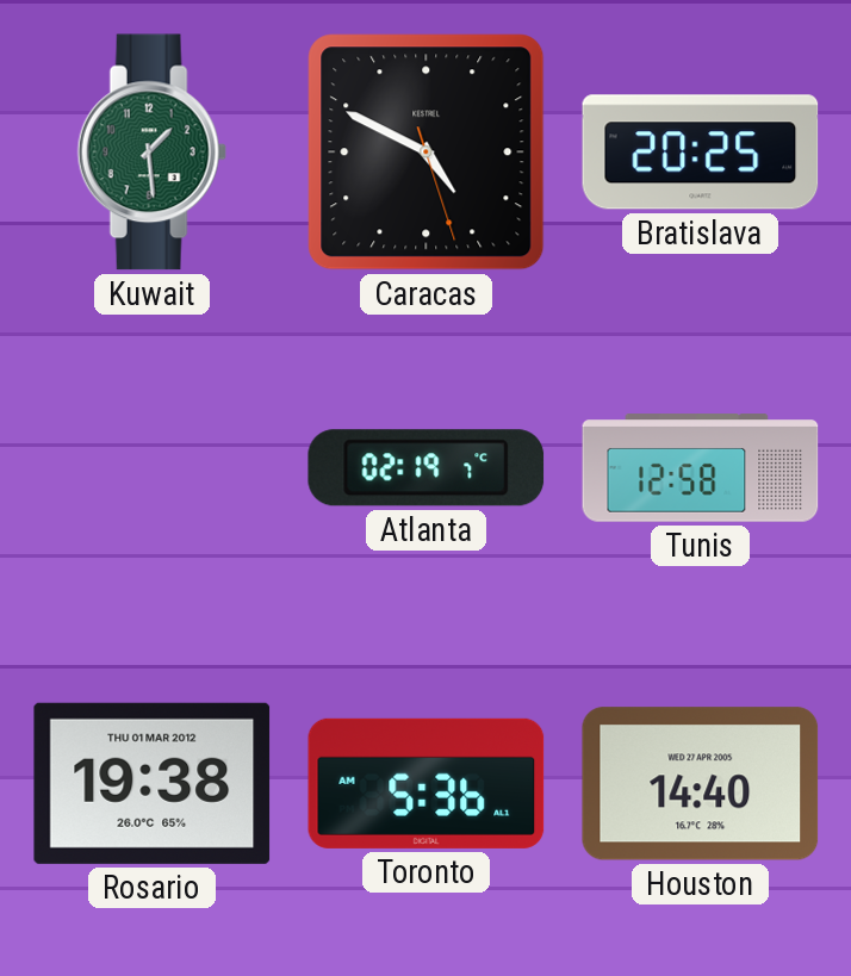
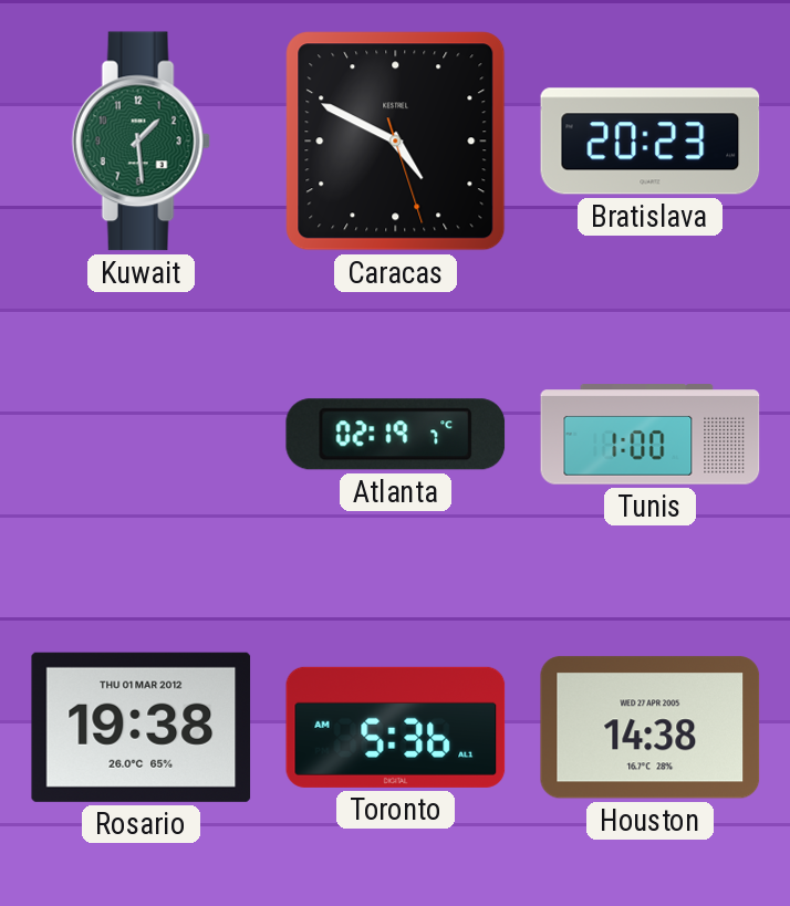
Bratislava: 20:25 -> 20:23
Tunis: 12:58 -> 1:00
Houston: 14:40 -> 14:38
